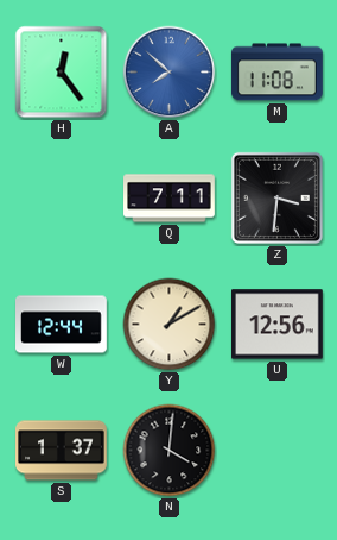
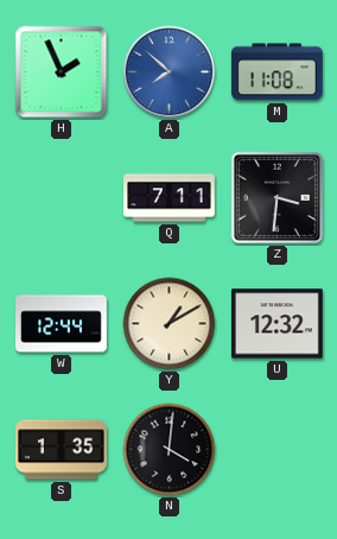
H: 12:24 -> 1:56
U: 12:56 -> 12:32
S: 1:37 -> 1:35
